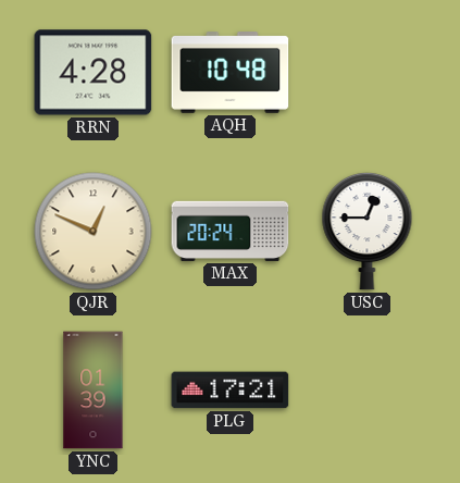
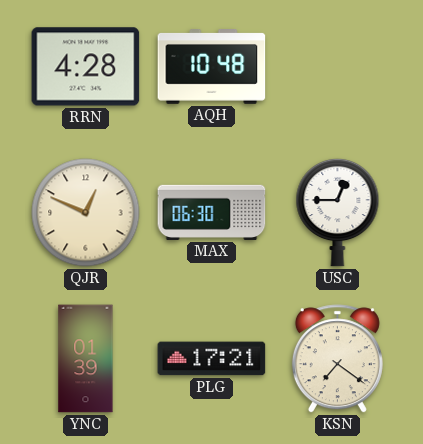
MAX: 20:24 -> 06:30
KSN: none -> 7:21
